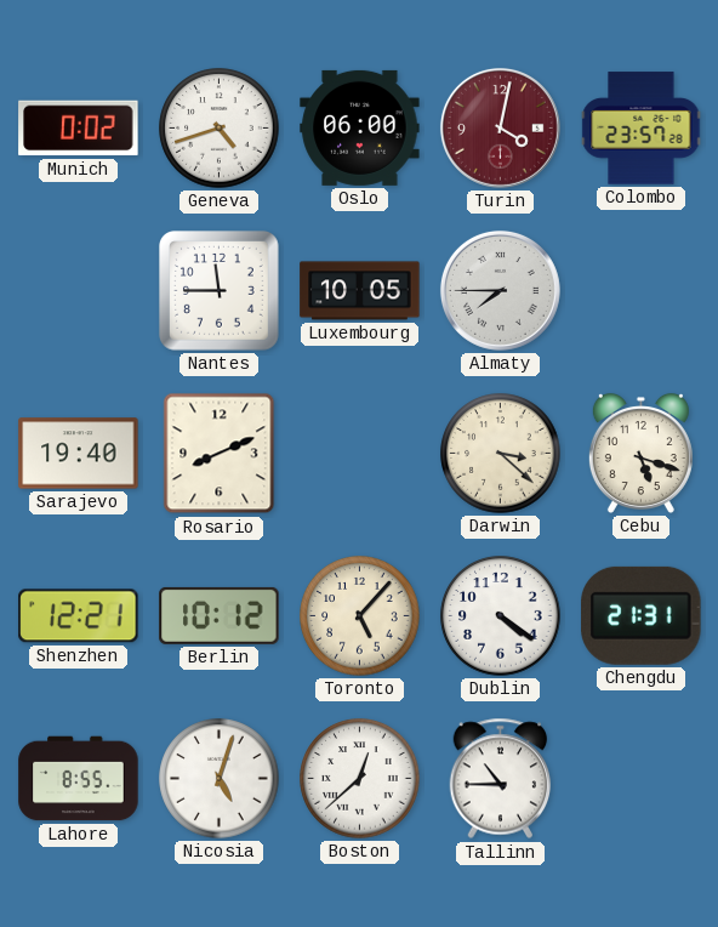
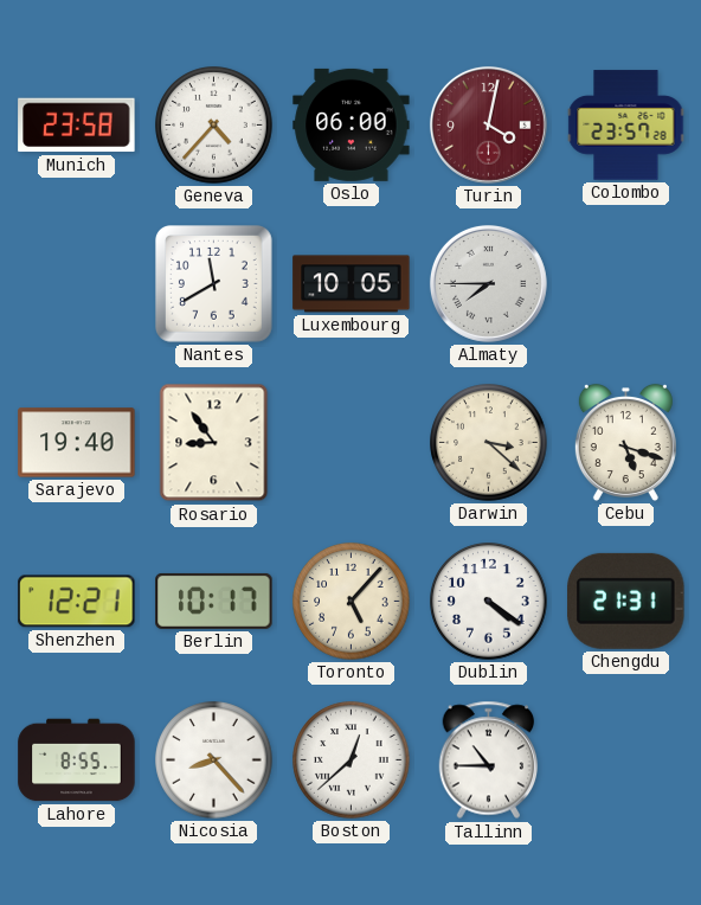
Munich: 0:02 -> 23:58
Geneva: 4:42 -> 4:37
Nantes: 11:45 -> 11:40
Rosario: 8:11 -> 8:54
Berlin: 10:12 -> 10:17
Nicosia: 5:03 -> 8:23
